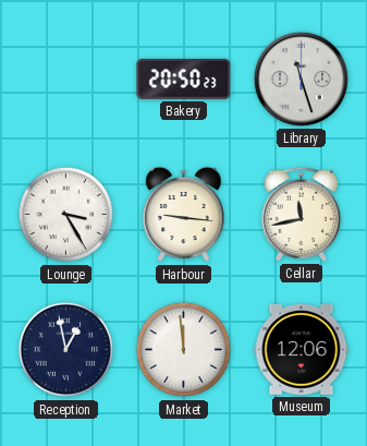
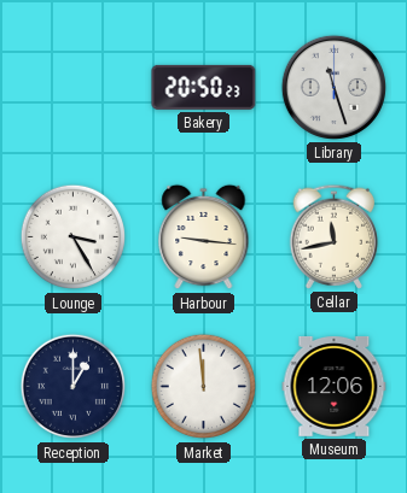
Reception: 12:58 -> 1:00
